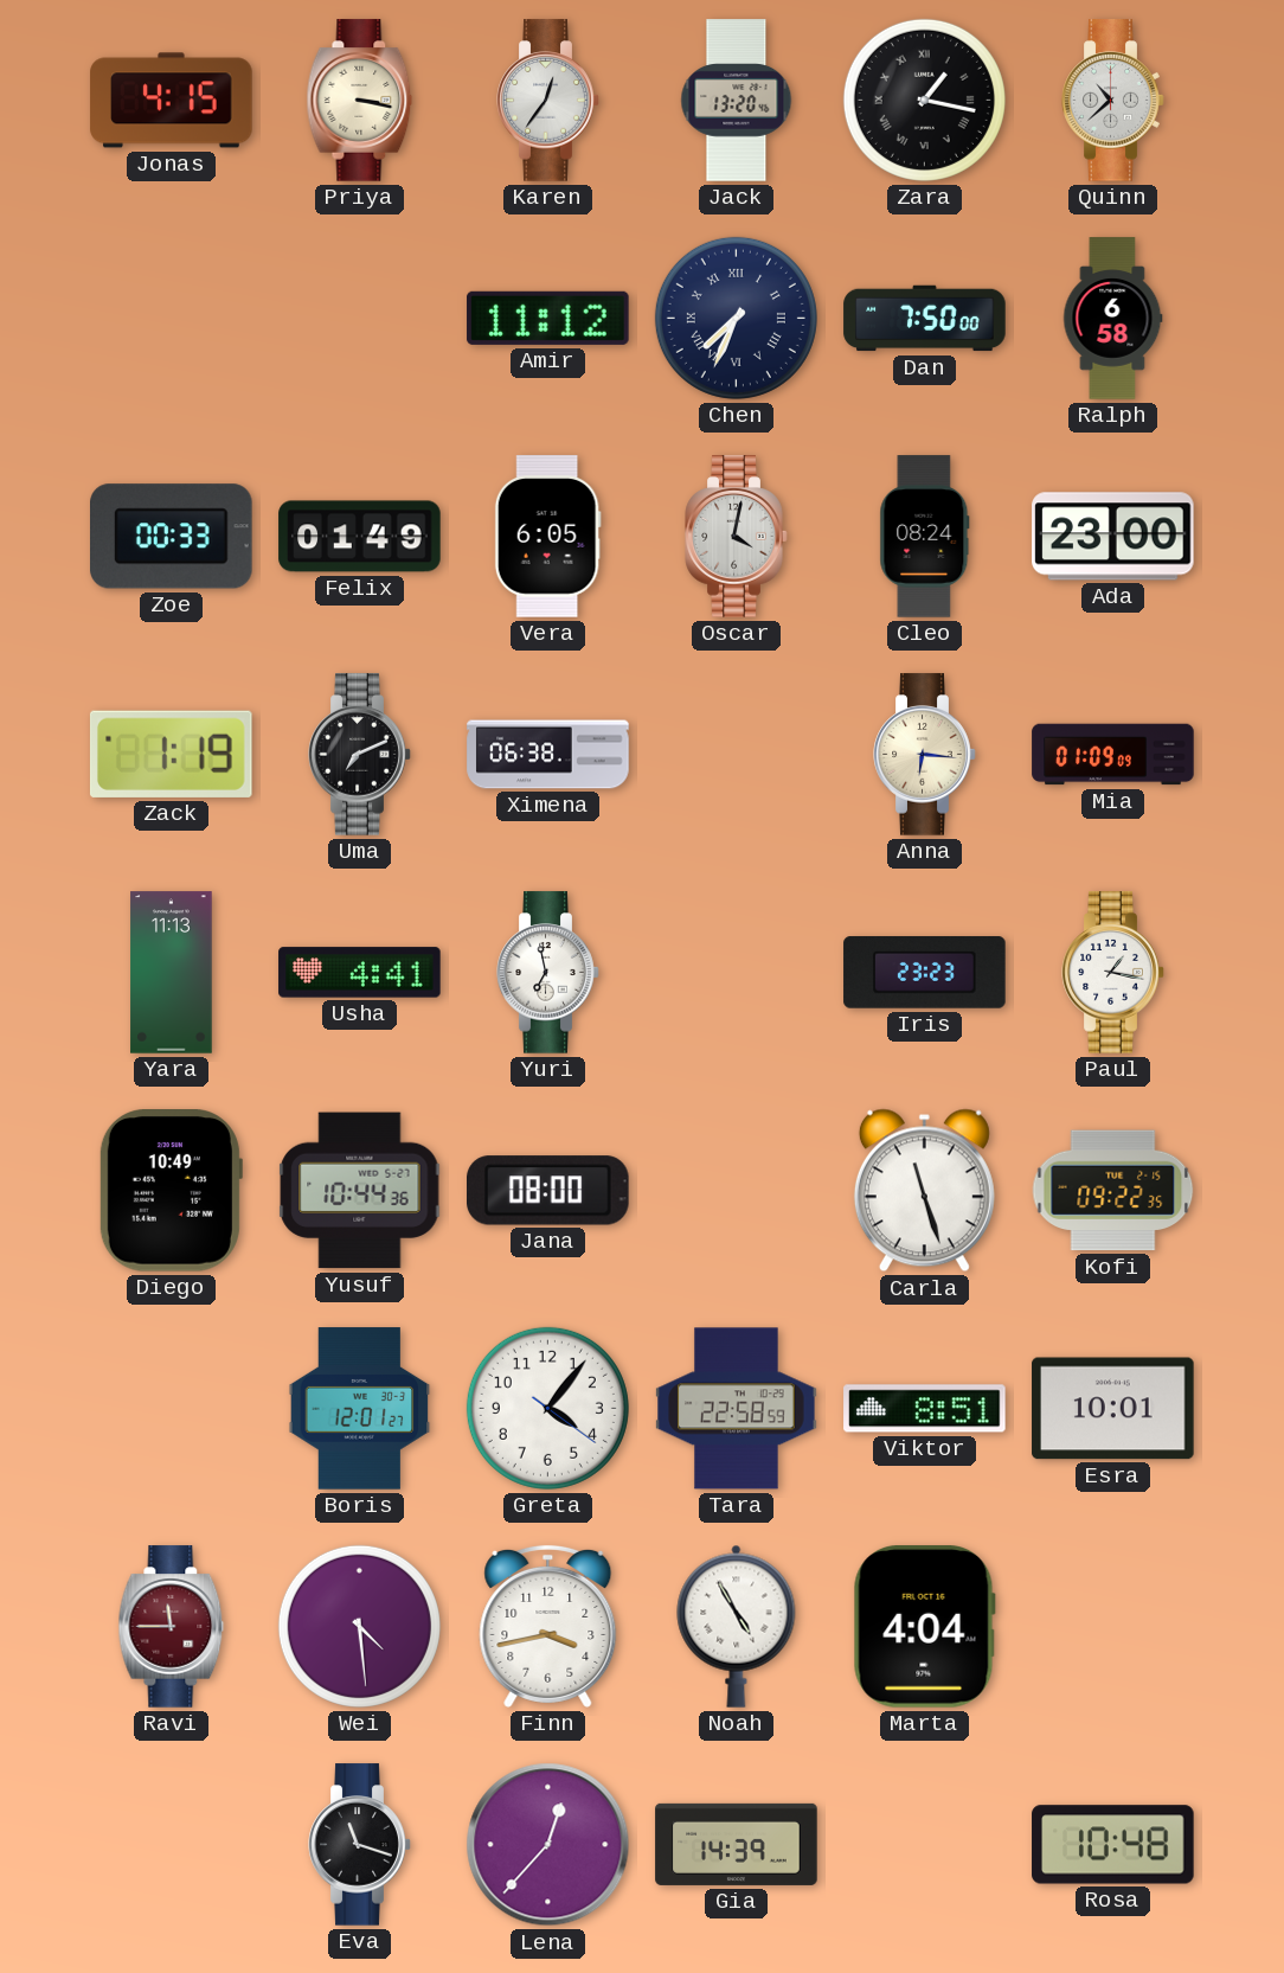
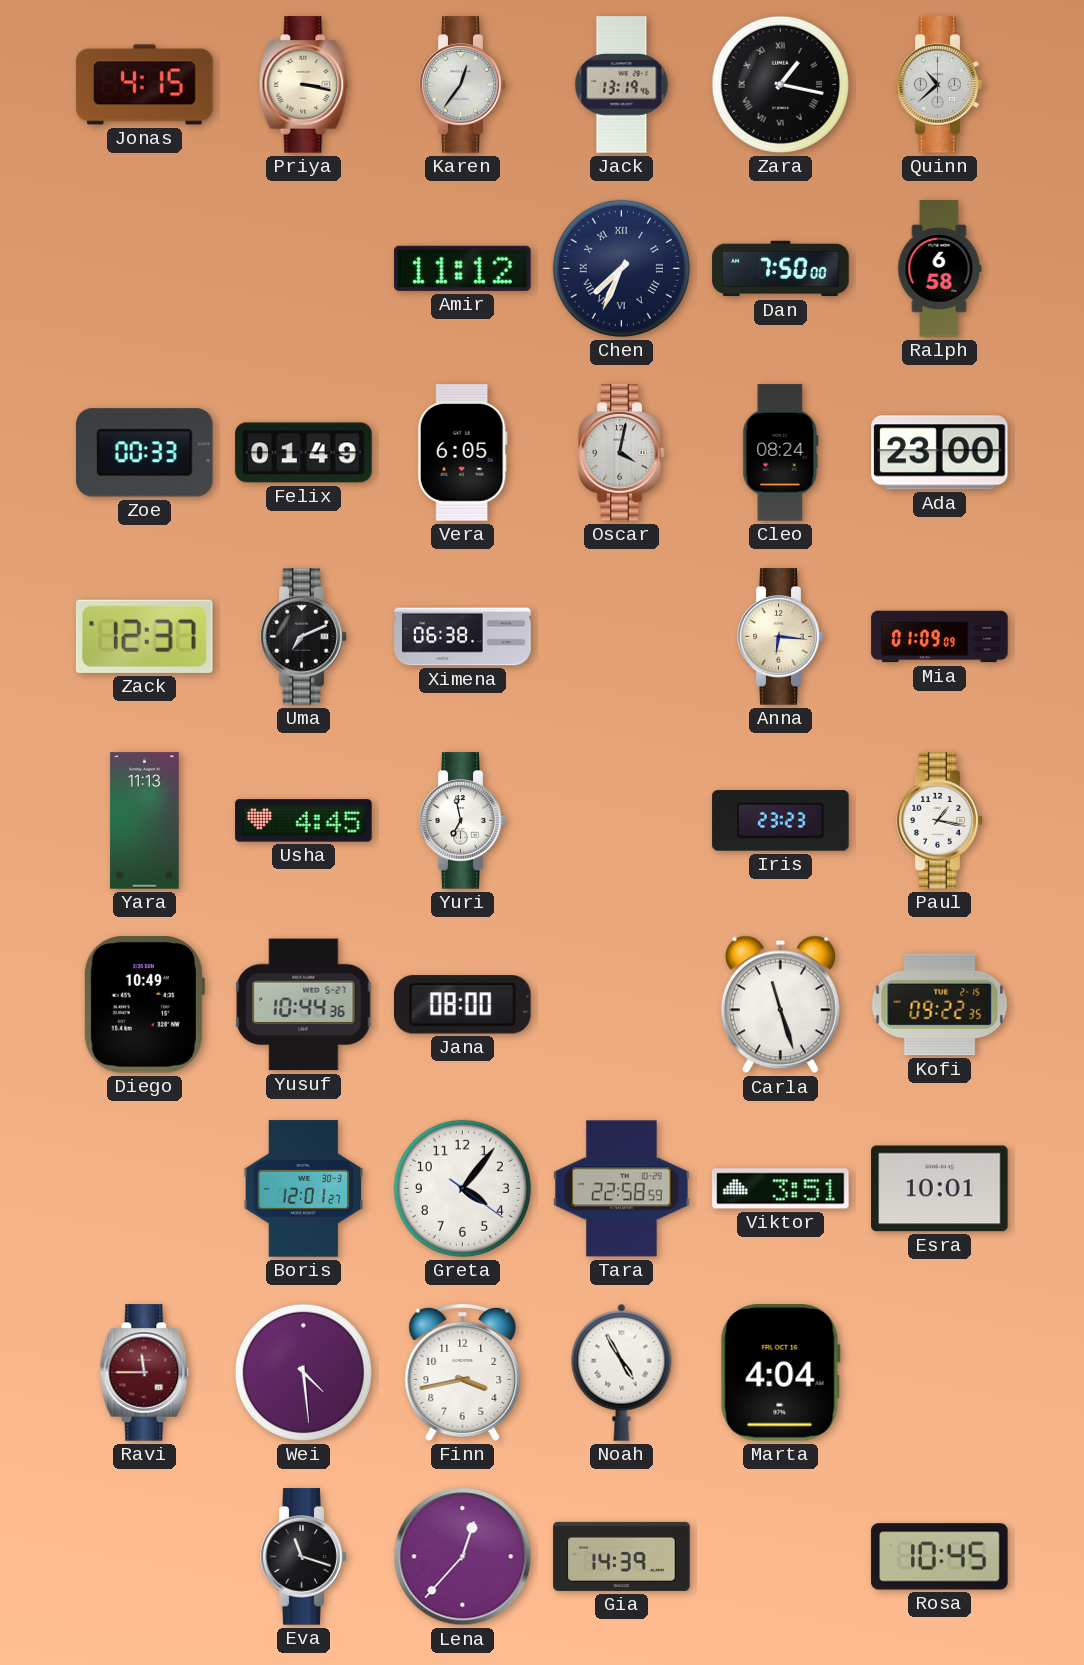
Jack: 13:20 -> 13:19
Zack: 1:19 -> 12:37
Usha: 4:41 -> 4:45
Viktor: 8:51 -> 3:51
Rosa: 10:48 -> 10:45
